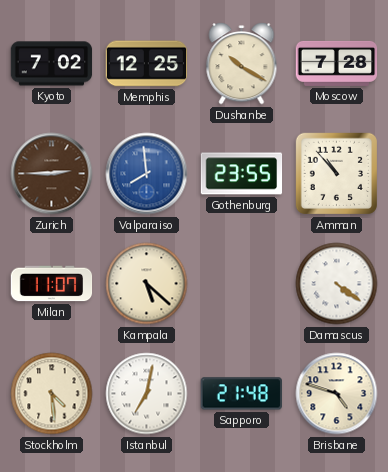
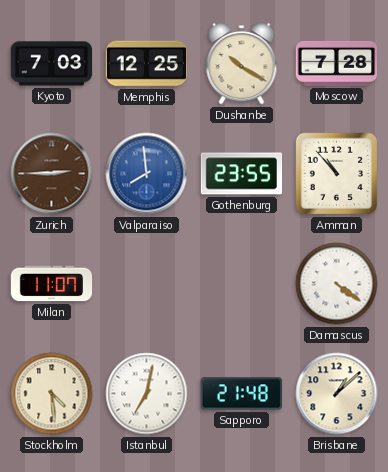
Kyoto: 7:02 -> 7:03
Kampala: 5:22 -> none
Brisbane: 4:48 -> 1:08
